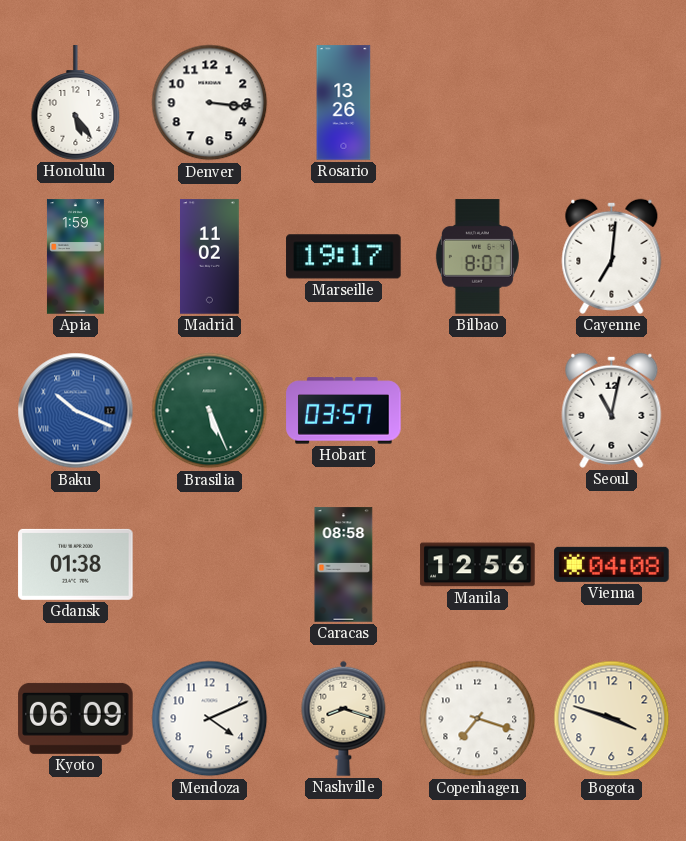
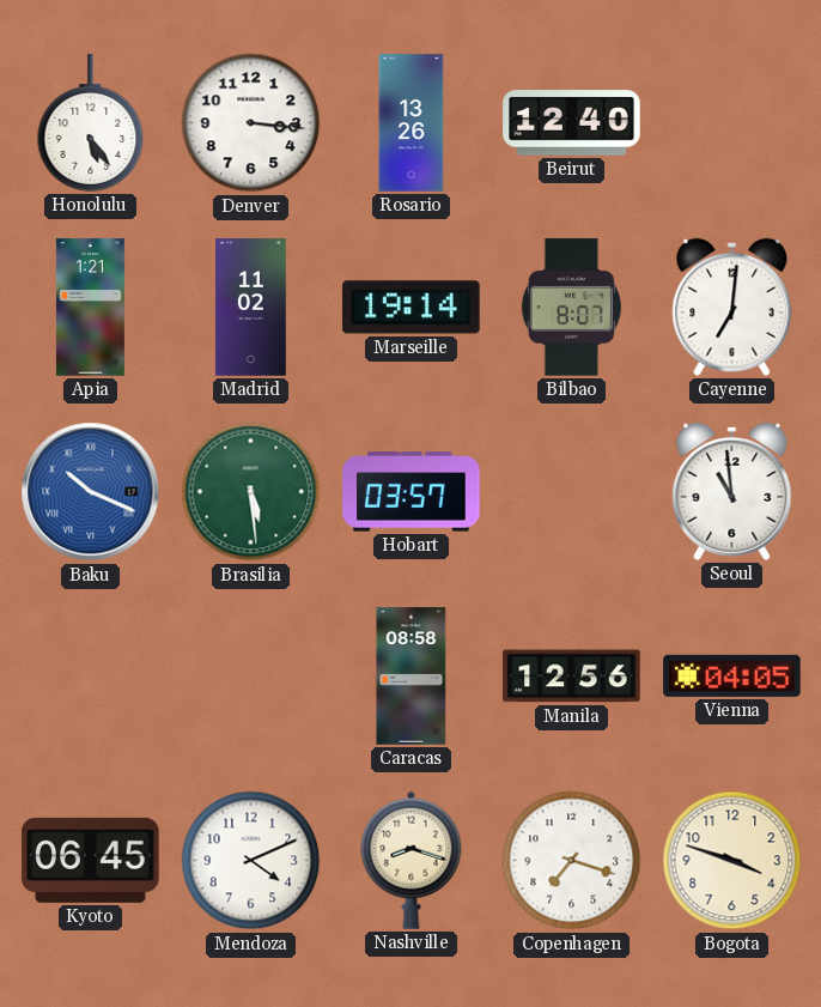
Beirut: none -> 12:40
Apia: 1:59 -> 1:21
Marseille: 19:17 -> 19:14
Brasilia: 5:26 -> 5:29
Seoul: 11:02 -> 10:59
Gdansk: 01:38 -> none
Vienna: 04:08 -> 04:05
Kyoto: 06:09 -> 06:45
